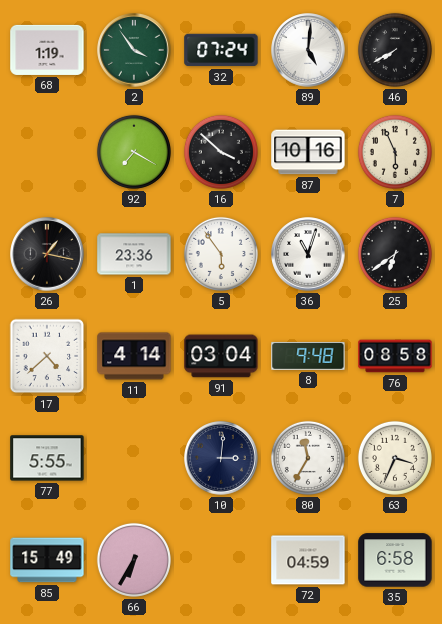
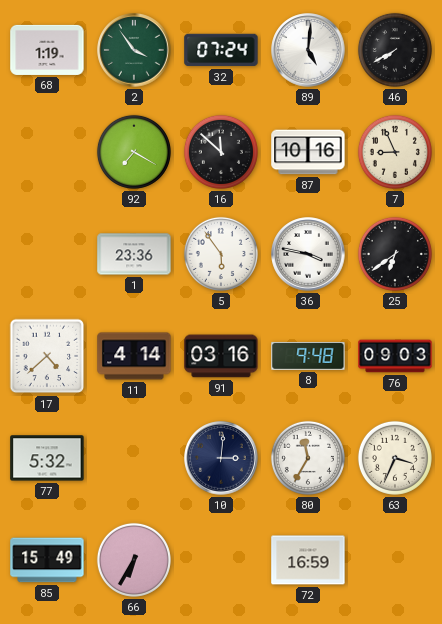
16: 3:52 -> 11:52
7: 5:56 -> 8:56
26: 1:17 -> none
36: 11:03 -> 3:47
91: 03:04 -> 03:16
76: 08:58 -> 09:03
77: 5:55 -> 5:32
72: 04:59 -> 16:59
35: 6:58 -> none
